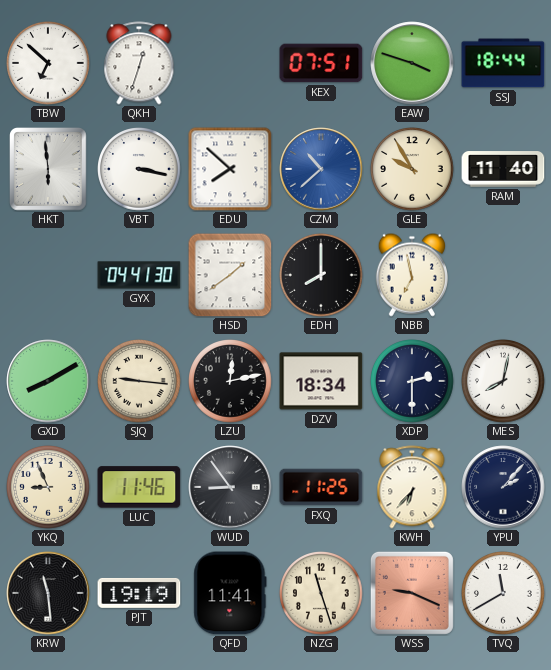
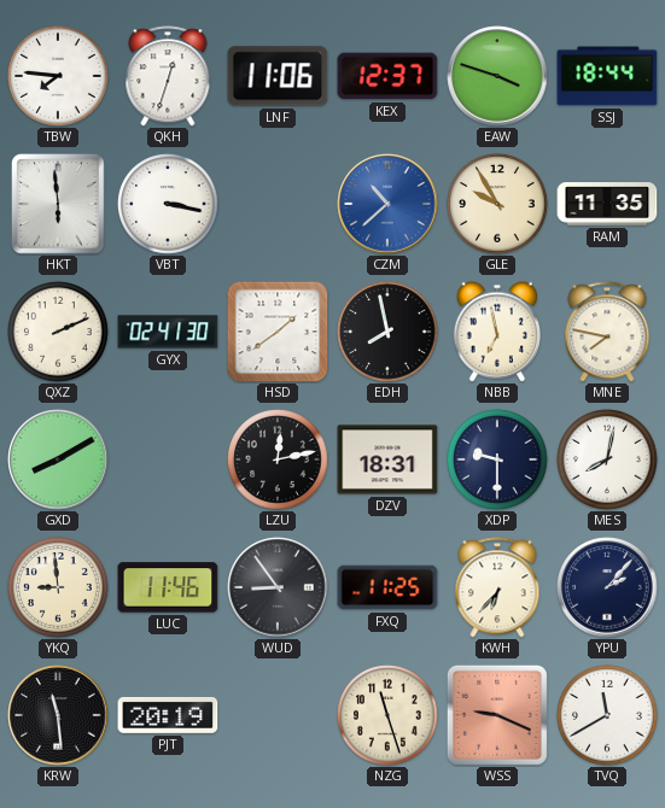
TBW: 6:52 -> 7:46
LNF: none -> 11:06
KEX: 07:51 -> 12:37
EDU: 7:52 -> none
RAM: 11:40 -> 11:35
QXZ: none -> 2:11
GYX: 04:41 -> 02:41
EDH: 8:00 -> 7:58
MNE: none -> 7:47
SJQ: 9:16 -> none
DZV: 18:34 -> 18:31
XDP: 2:30 -> 9:30
YKQ: 8:56 -> 8:59
PJT: 19:19 -> 20:19
QFD: 11:41 -> none
